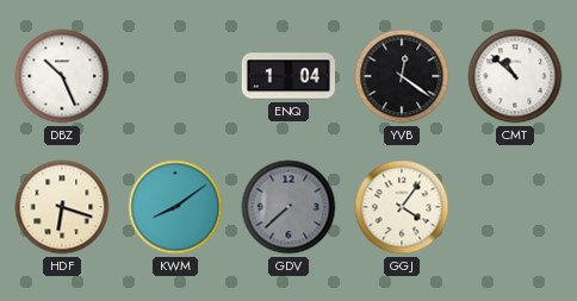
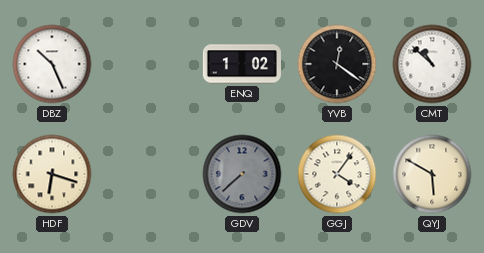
ENQ: 1:04 -> 1:02
KWM: 8:09 -> none
QYJ: none -> 5:50
